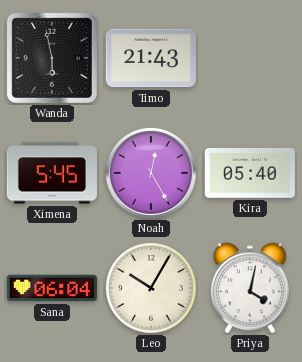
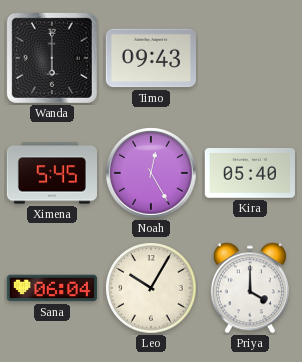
Wanda: 5:58 -> 6:00
Timo: 21:43 -> 09:43
Priya: 4:02 -> 4:00
